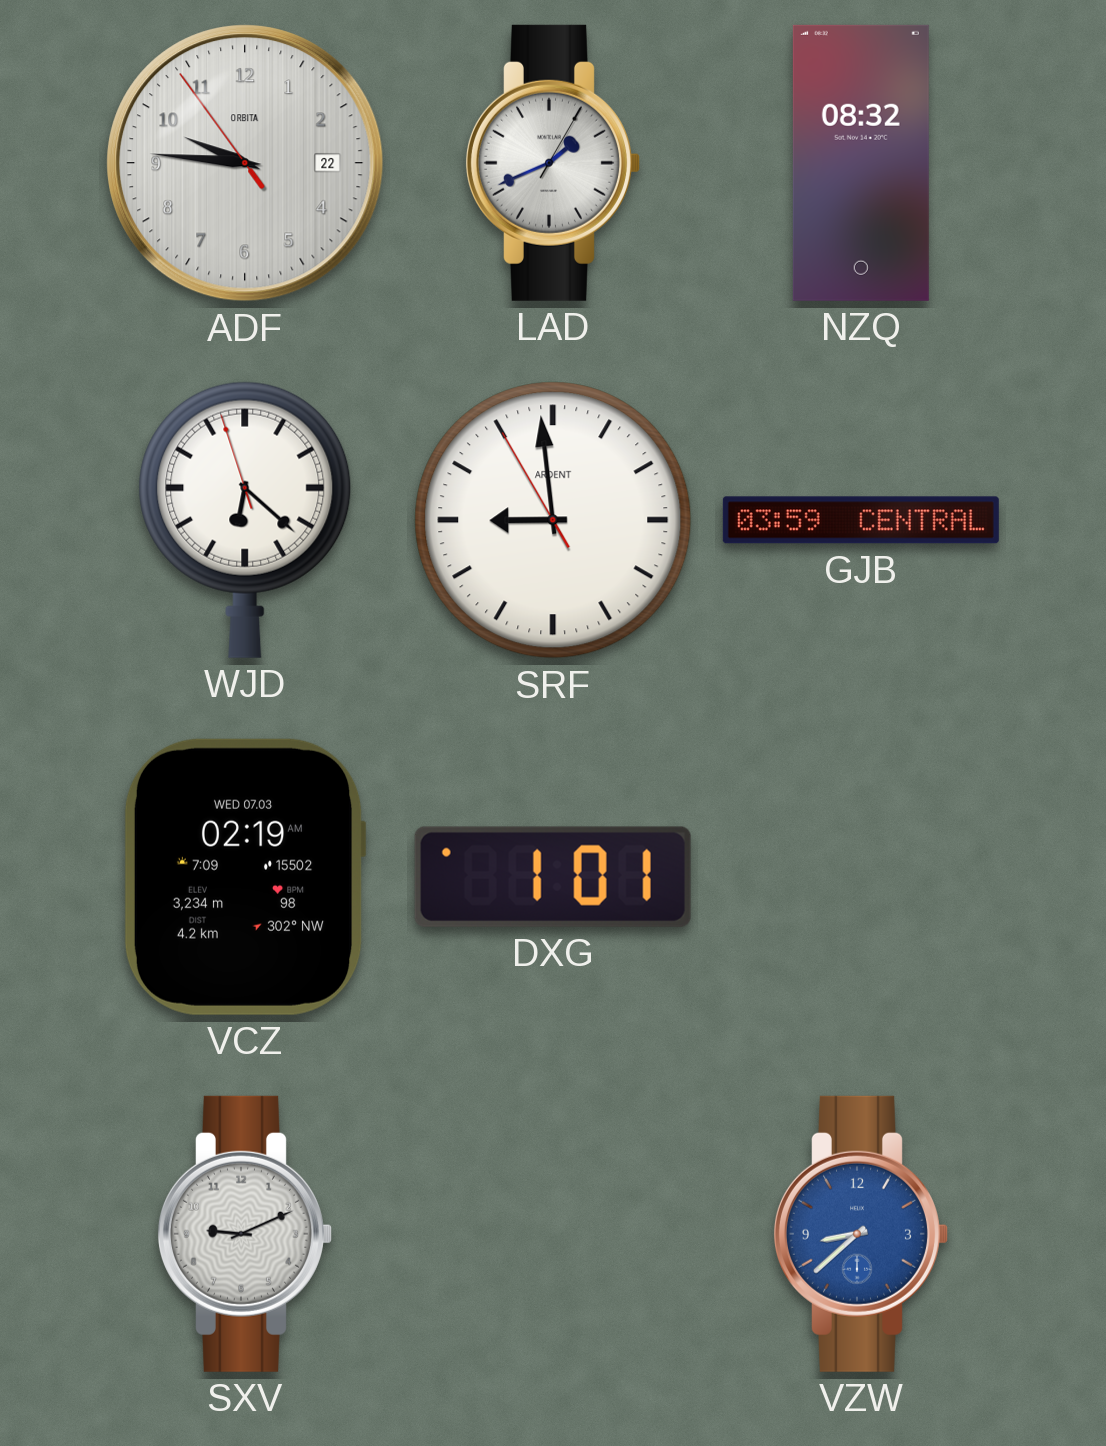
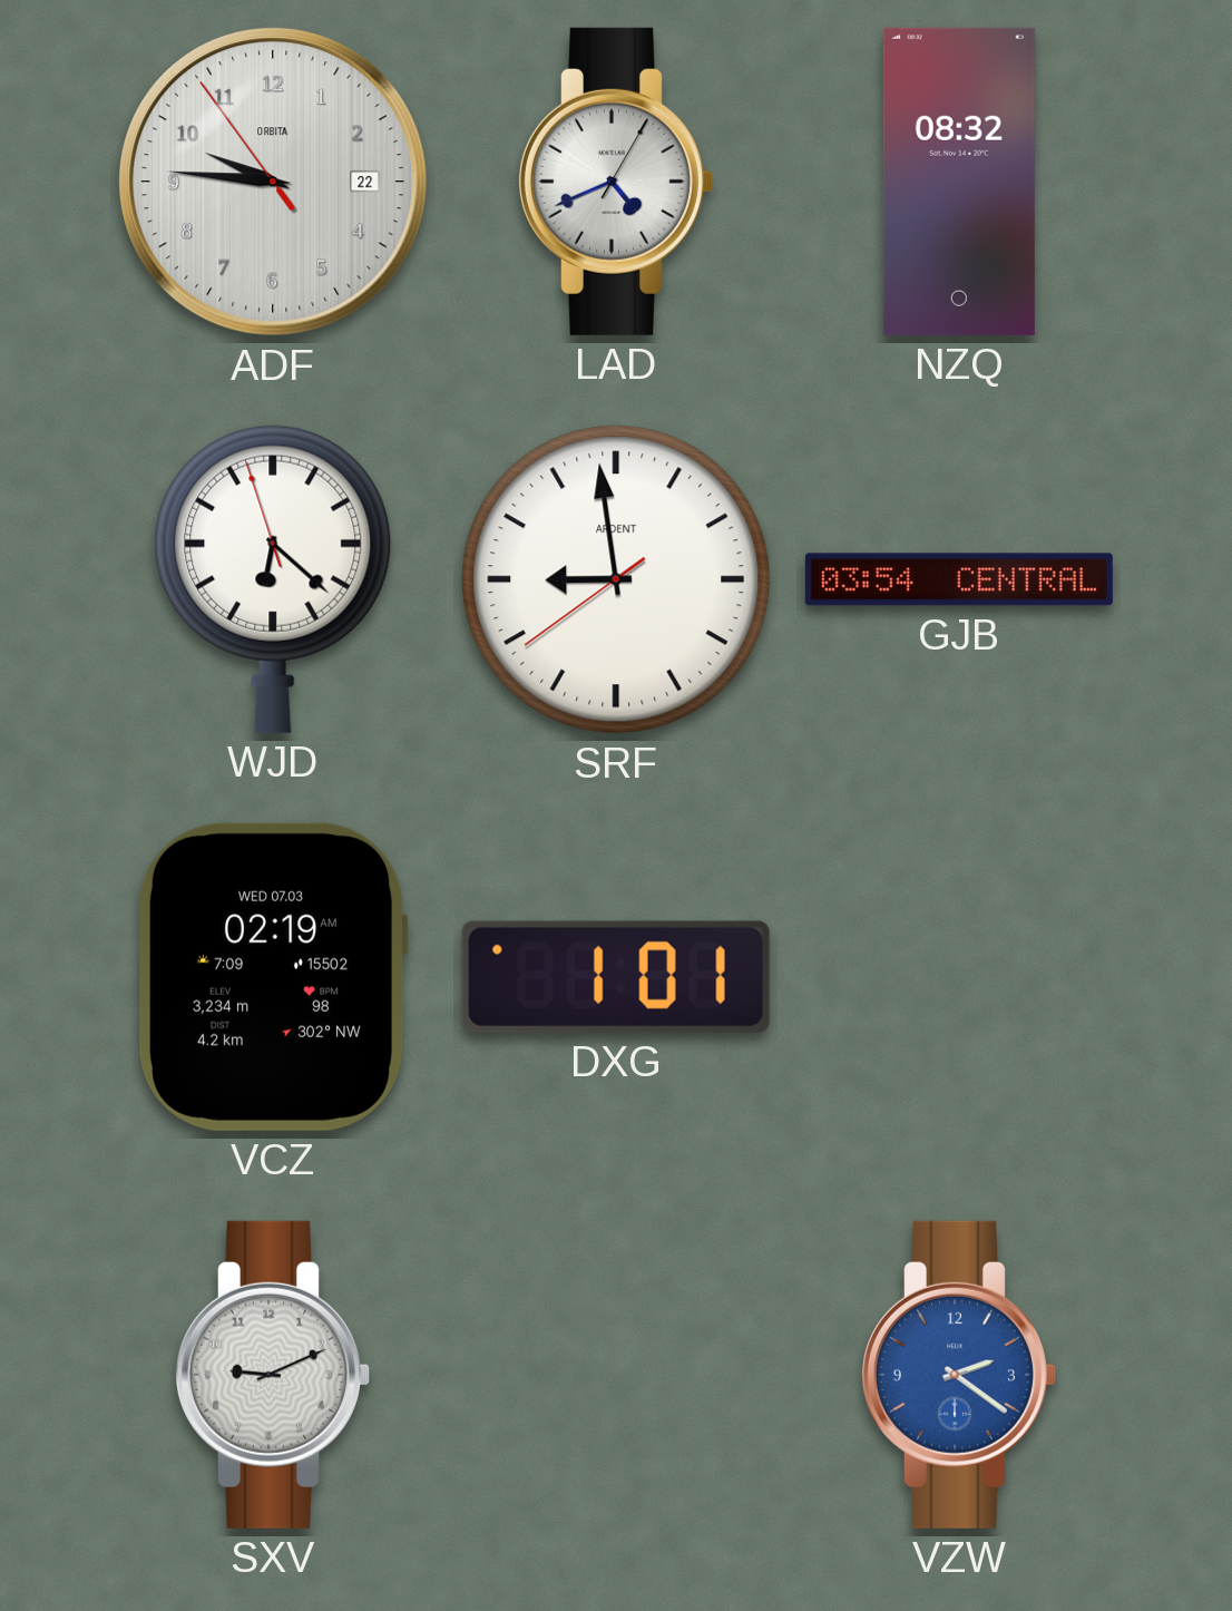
LAD: 1:41 -> 4:41
SRF: 8:58:55 -> 8:58:39
GJB: 03:59 -> 03:54
VZW: 8:38 -> 2:21
